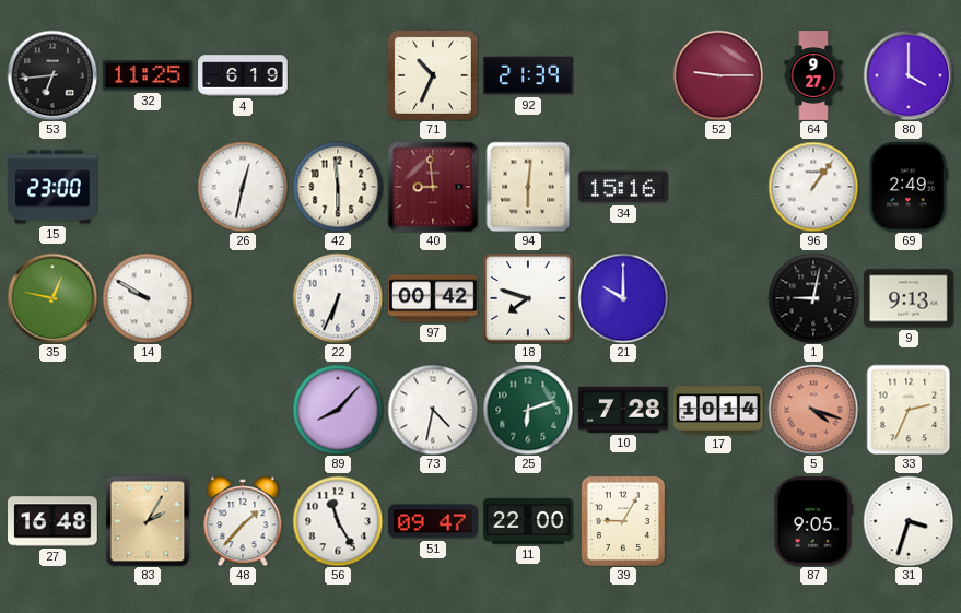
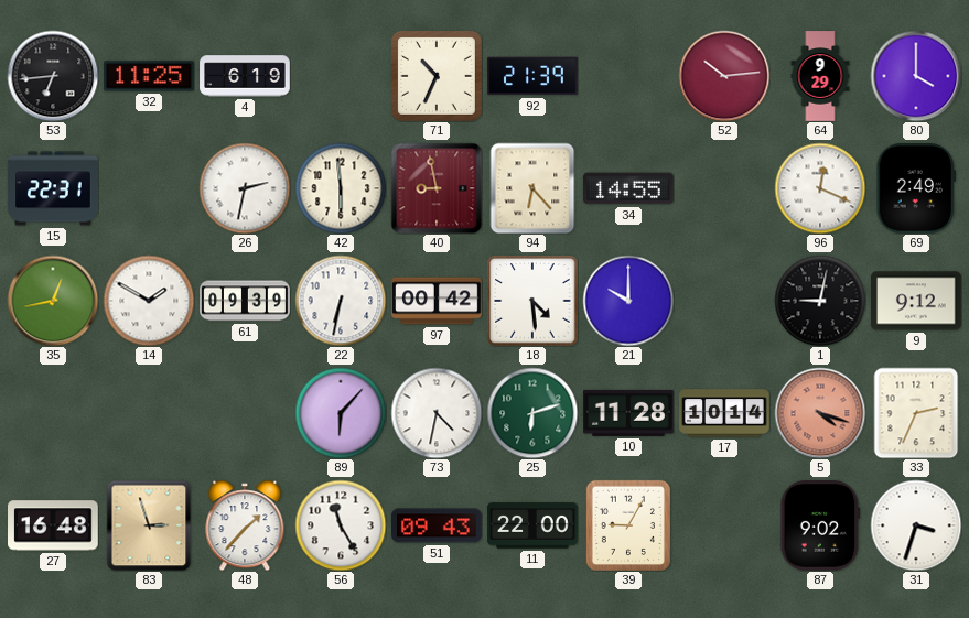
52: 9:15 -> 10:14
64: 9:27 -> 9:29
15: 23:00 -> 22:31
26: 12:32 -> 2:32
40: 8:59 -> 8:58
94: 6:01 -> 6:23
34: 15:16 -> 14:55
96: 1:06 -> 12:19
35: 12:47 -> 12:43
14: 9:50 -> 1:50
61: none -> 09:39
22: 6:34 -> 6:32
18: 7:48 -> 4:29
9: 9:13 -> 9:12
89: 8:07 -> 6:07
10: 7:28 -> 11:28
83: 2:05 -> 2:57
51: 09:47 -> 09:43
87: 9:05 -> 9:02
